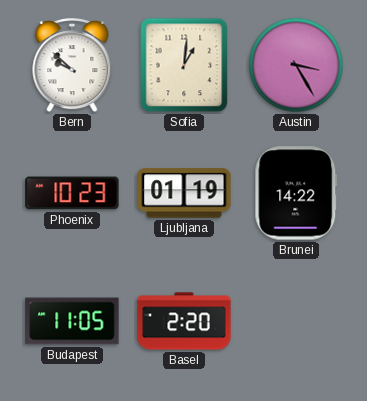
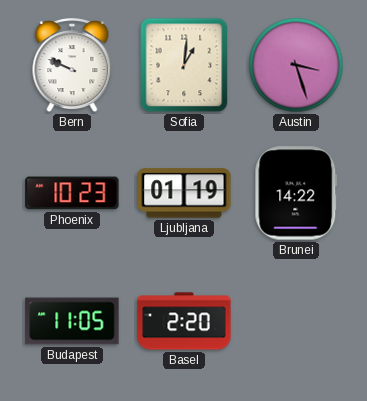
Bern: 9:52 -> 9:49
Austin: 3:25 -> 3:27
